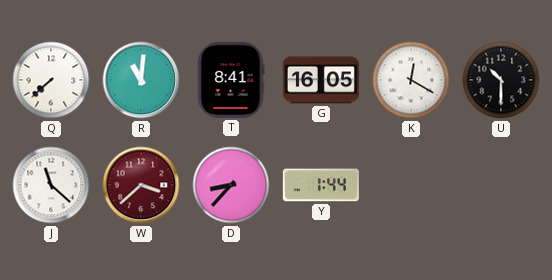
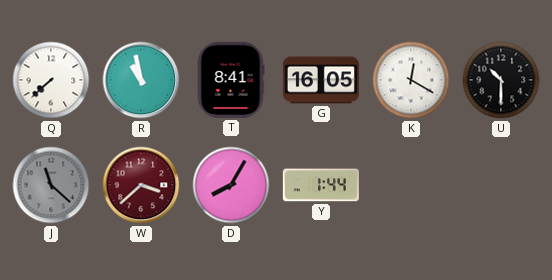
R: 11:01 -> 10:58
J dial: white -> grey
D: 8:37 -> 8:05
